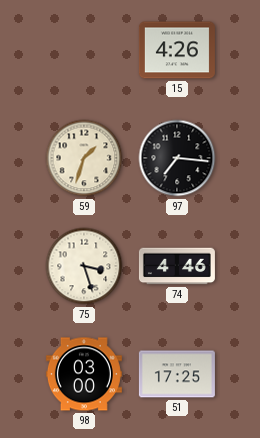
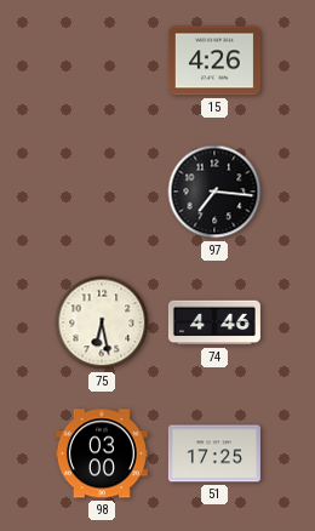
59: 1:33 -> none
75: 3:27 -> 6:28
